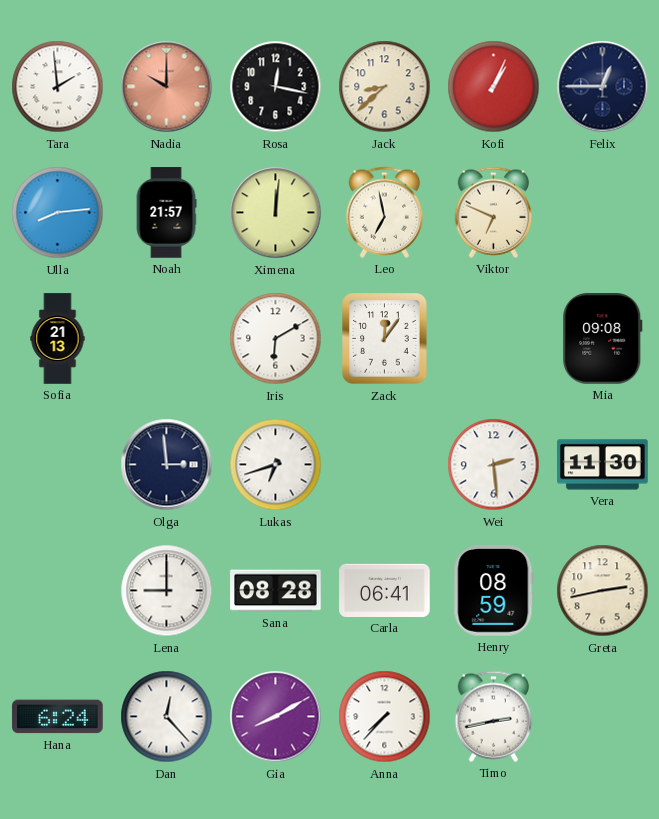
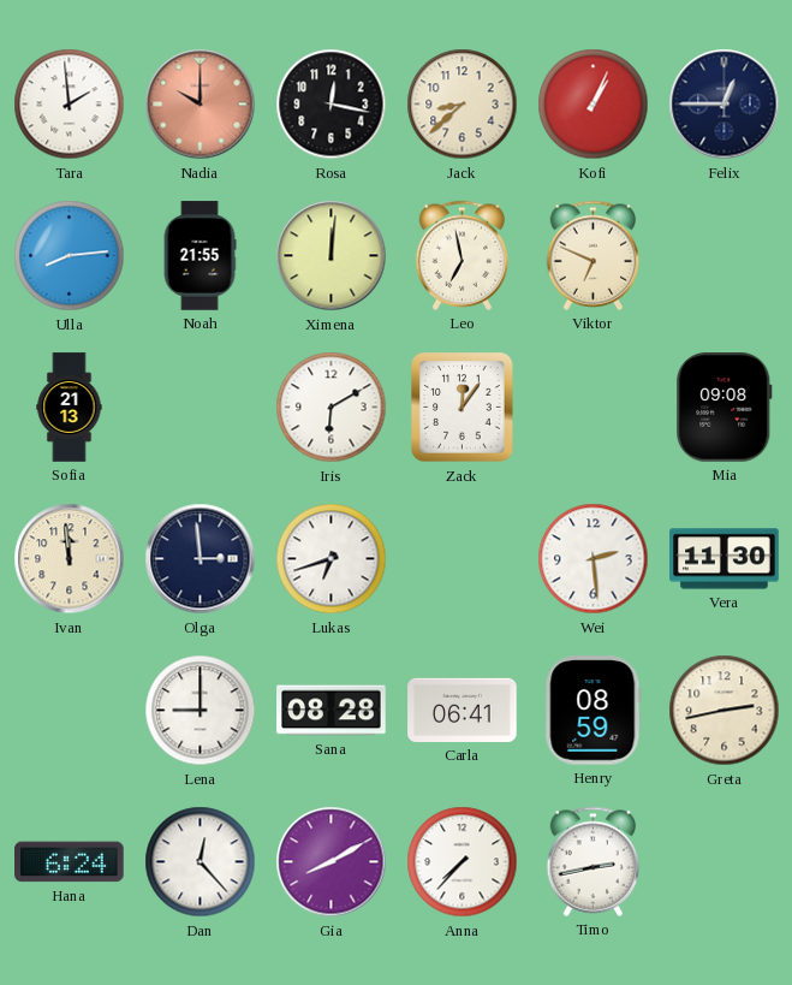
Noah: 21:57 -> 21:55
Ivan: none -> 11:59
